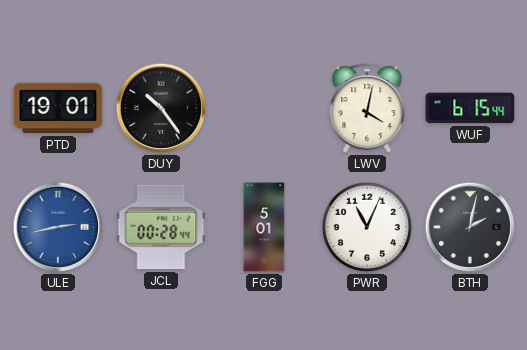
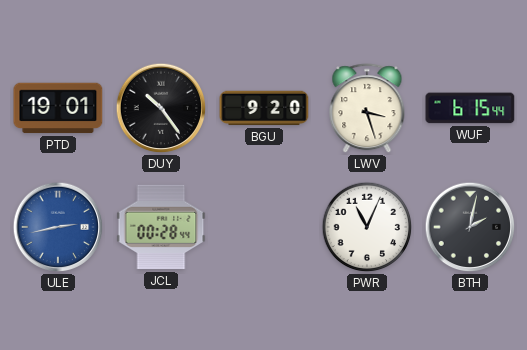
BGU: none -> 9:20
LWV: 4:02 -> 3:27
FGG: 5:01 -> none
